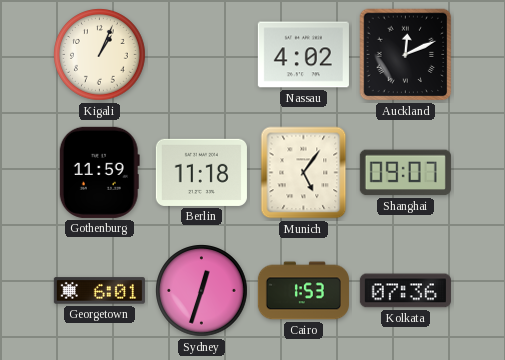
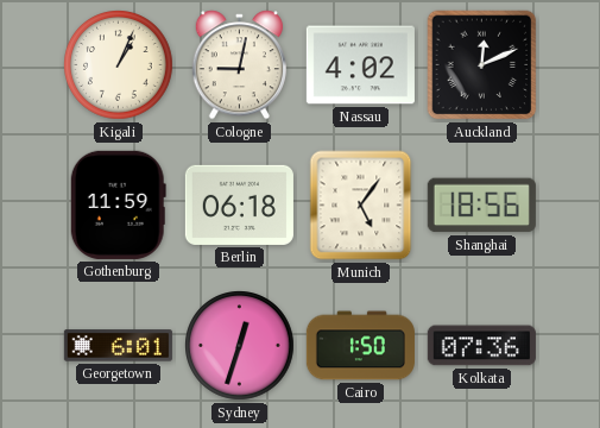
Cologne: none -> 9:02
Berlin: 11:18 -> 06:18
Shanghai: 09:07 -> 18:56
Cairo: 1:53 -> 1:50
